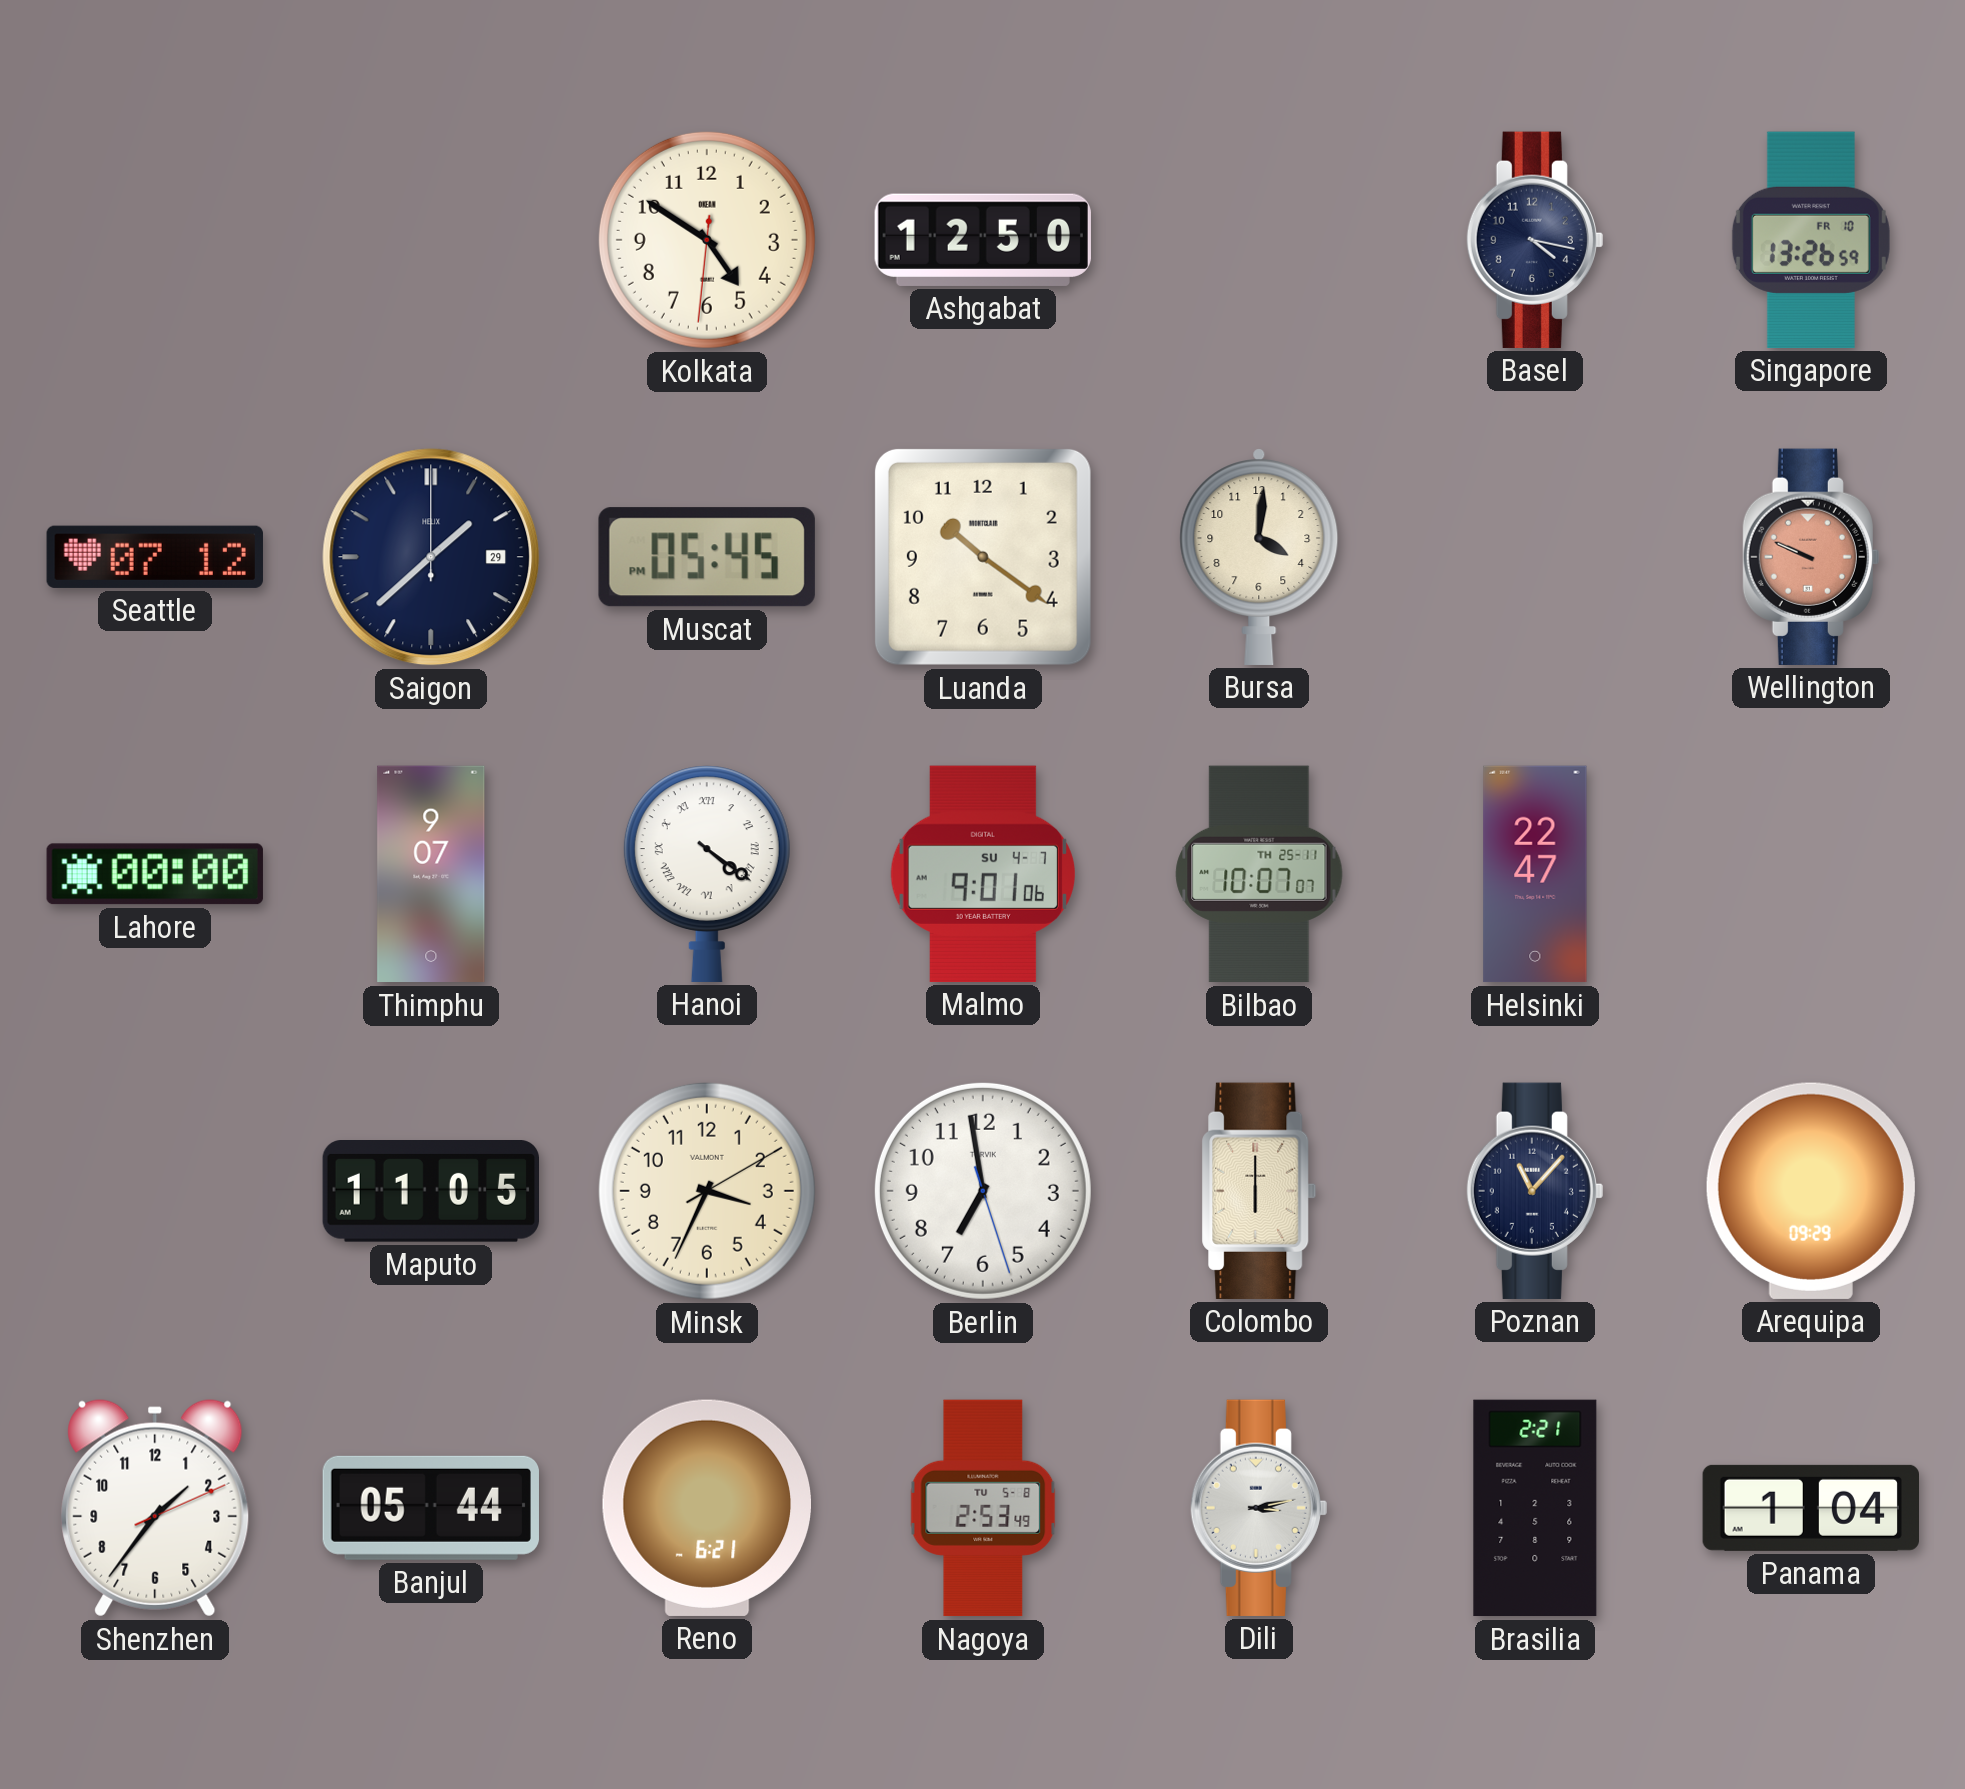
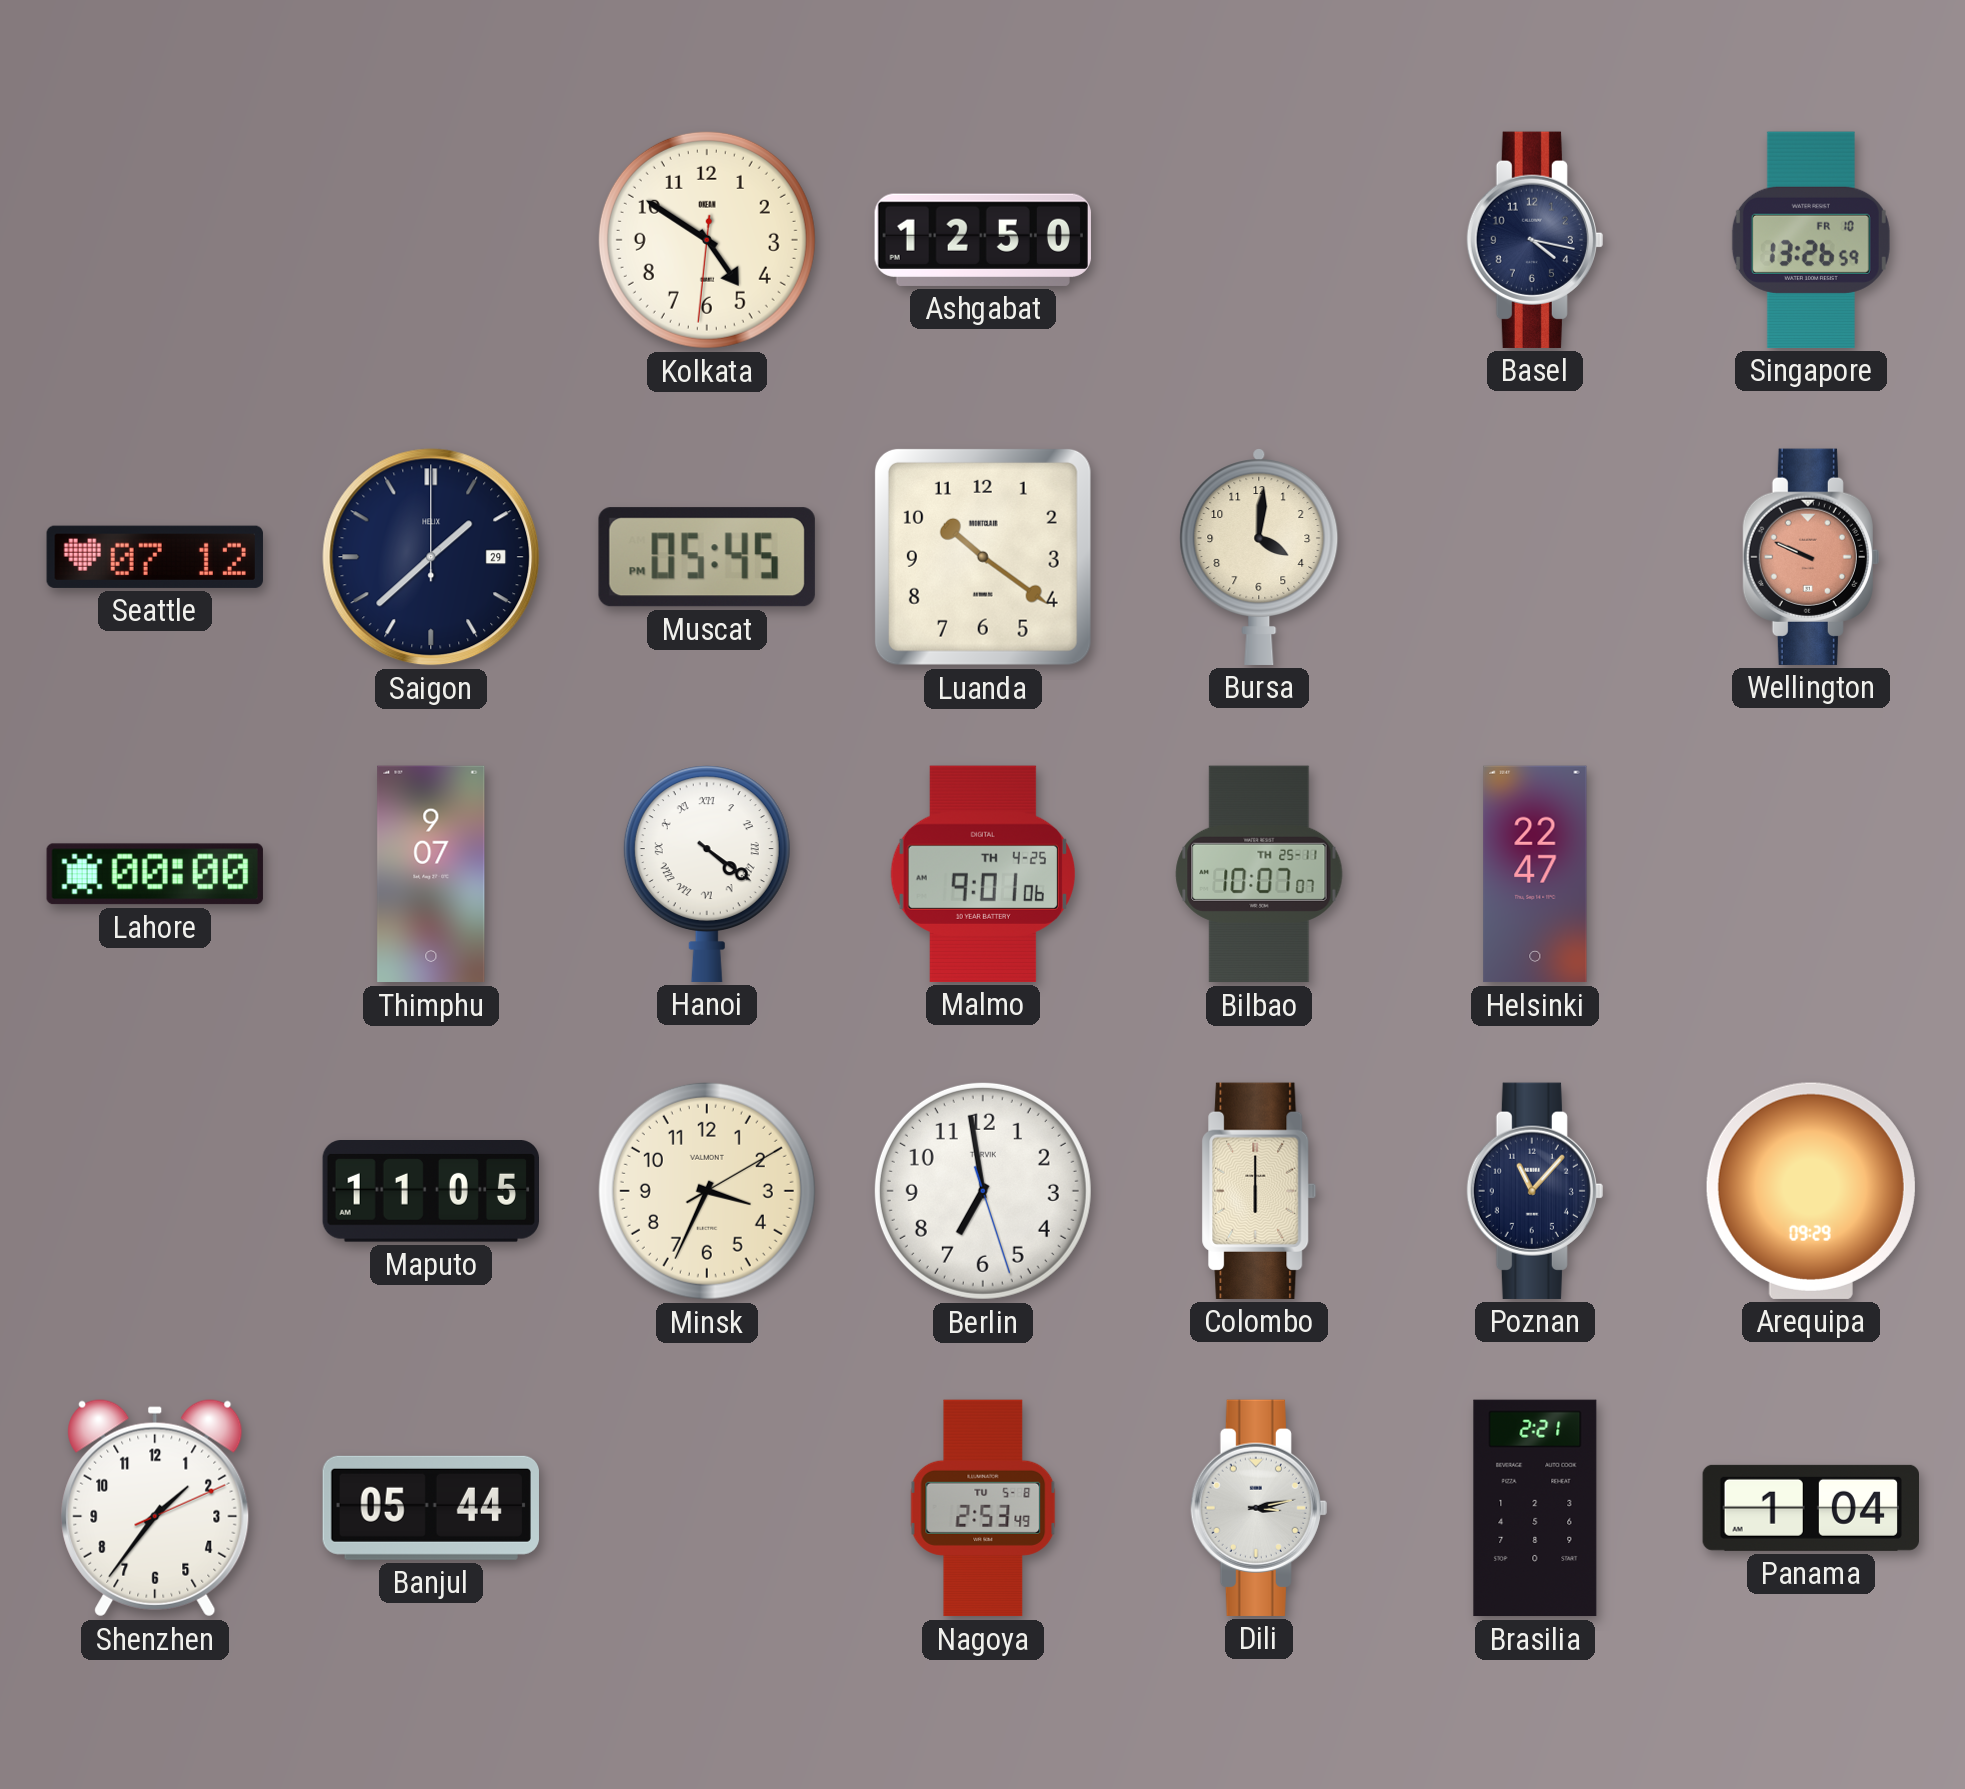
Malmo date: SU 4-7 -> TH 4-25
Reno: 6:21 -> none
